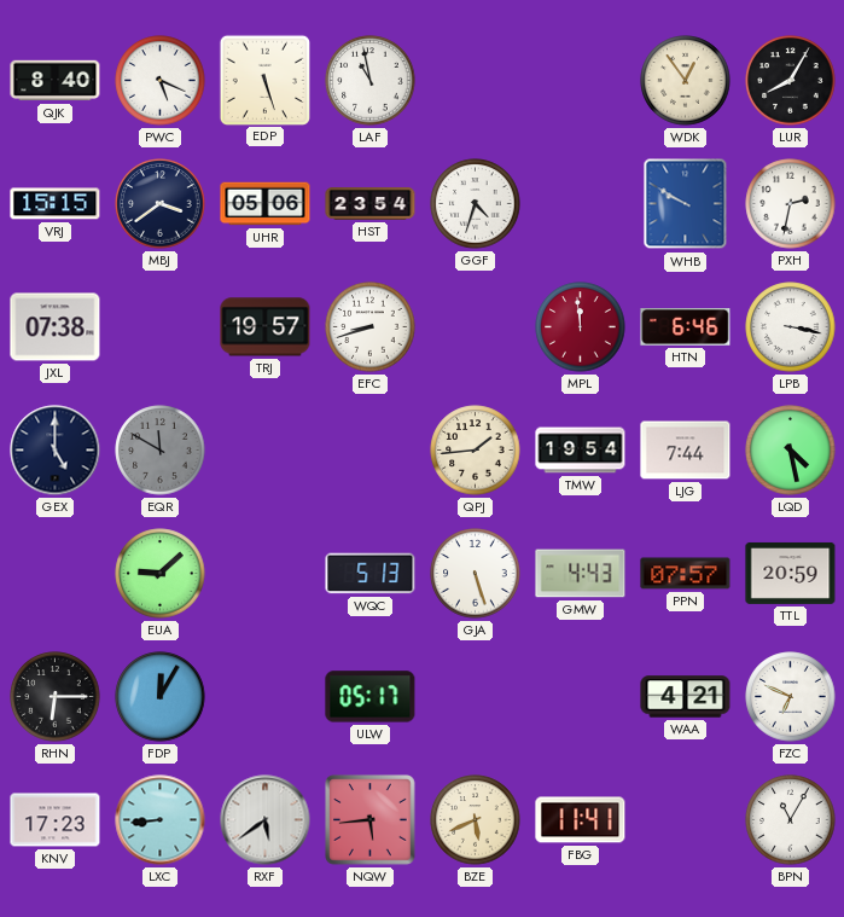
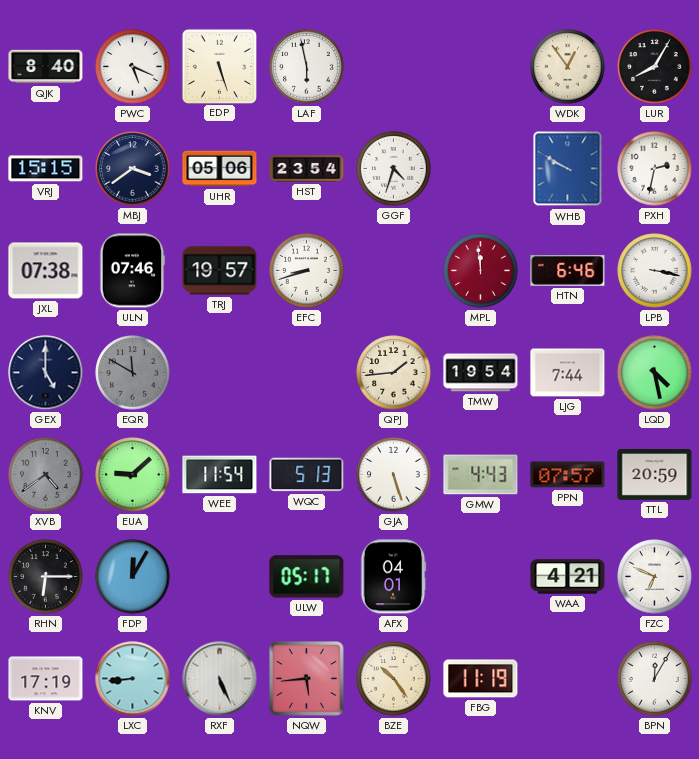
LAF: 10:58 -> 5:58
ULN: none -> 07:46
XVB: none -> 4:39
WEE: none -> 11:54
AFX: none -> 04:01
KNV: 17:23 -> 17:19
RXF: 5:39 -> 5:26
BZE: 5:41 -> 10:24
FBG: 11:41 -> 11:19
BPN: 11:05 -> 12:05
